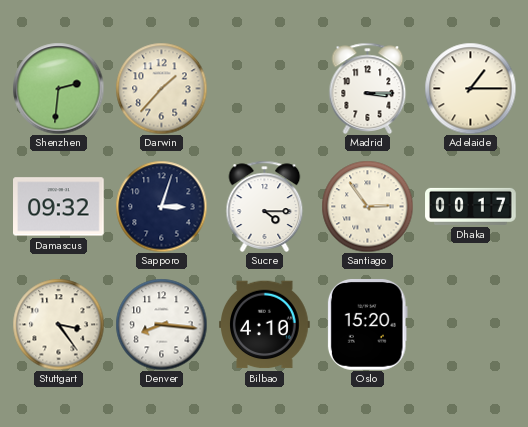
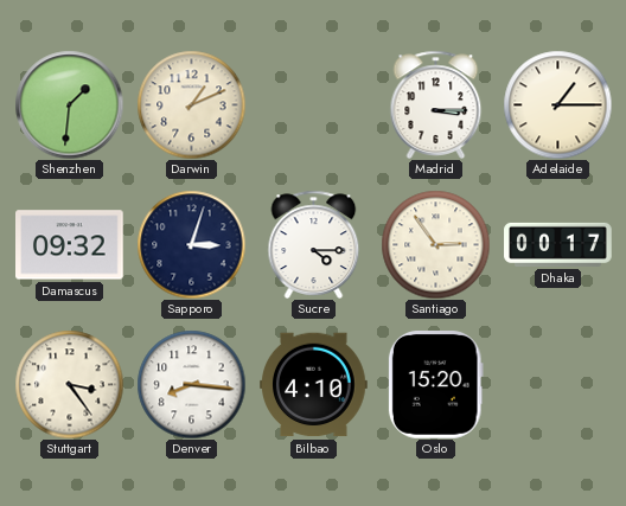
Shenzhen: 2:31 -> 1:31
Darwin: 1:37 -> 1:11
